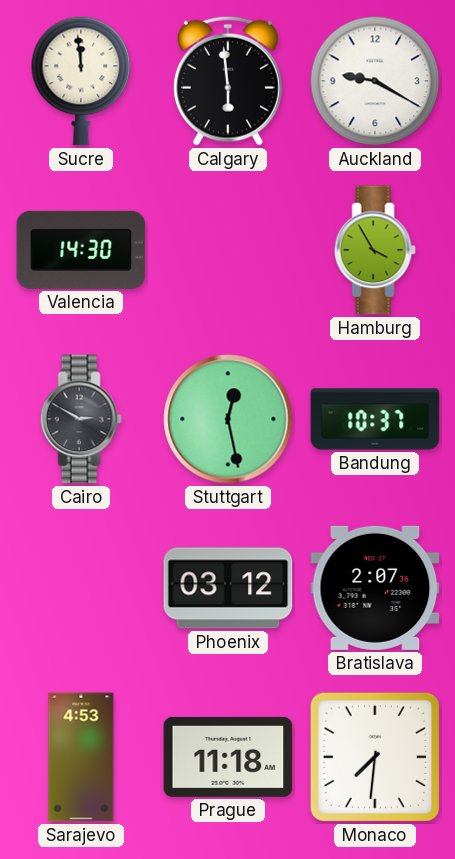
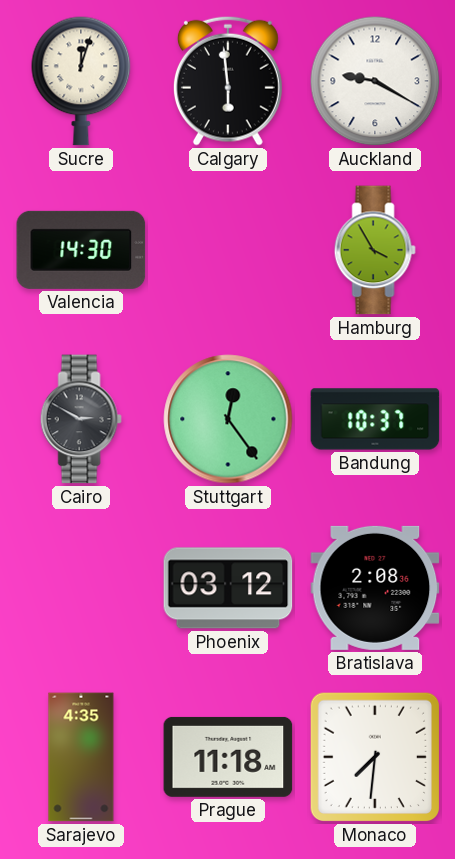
Sucre: 11:59 -> 12:03
Stuttgart: 12:28 -> 12:24
Bratislava: 2:07 -> 2:08
Sarajevo: 4:53 -> 4:35
